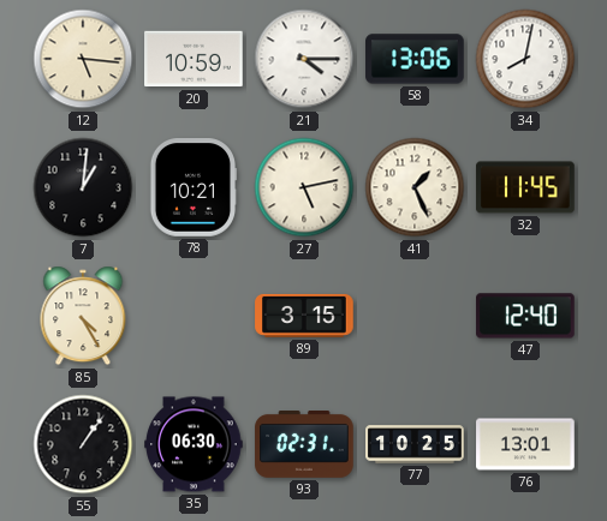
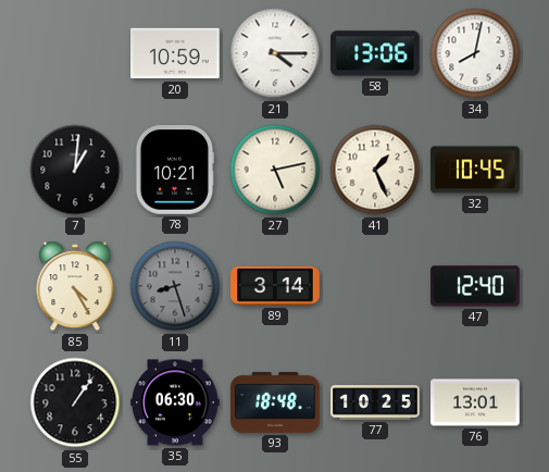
12: 5:16 -> none
32: 11:45 -> 10:45
11: none -> 8:27
89: 3:15 -> 3:14
93: 02:31 -> 18:48
